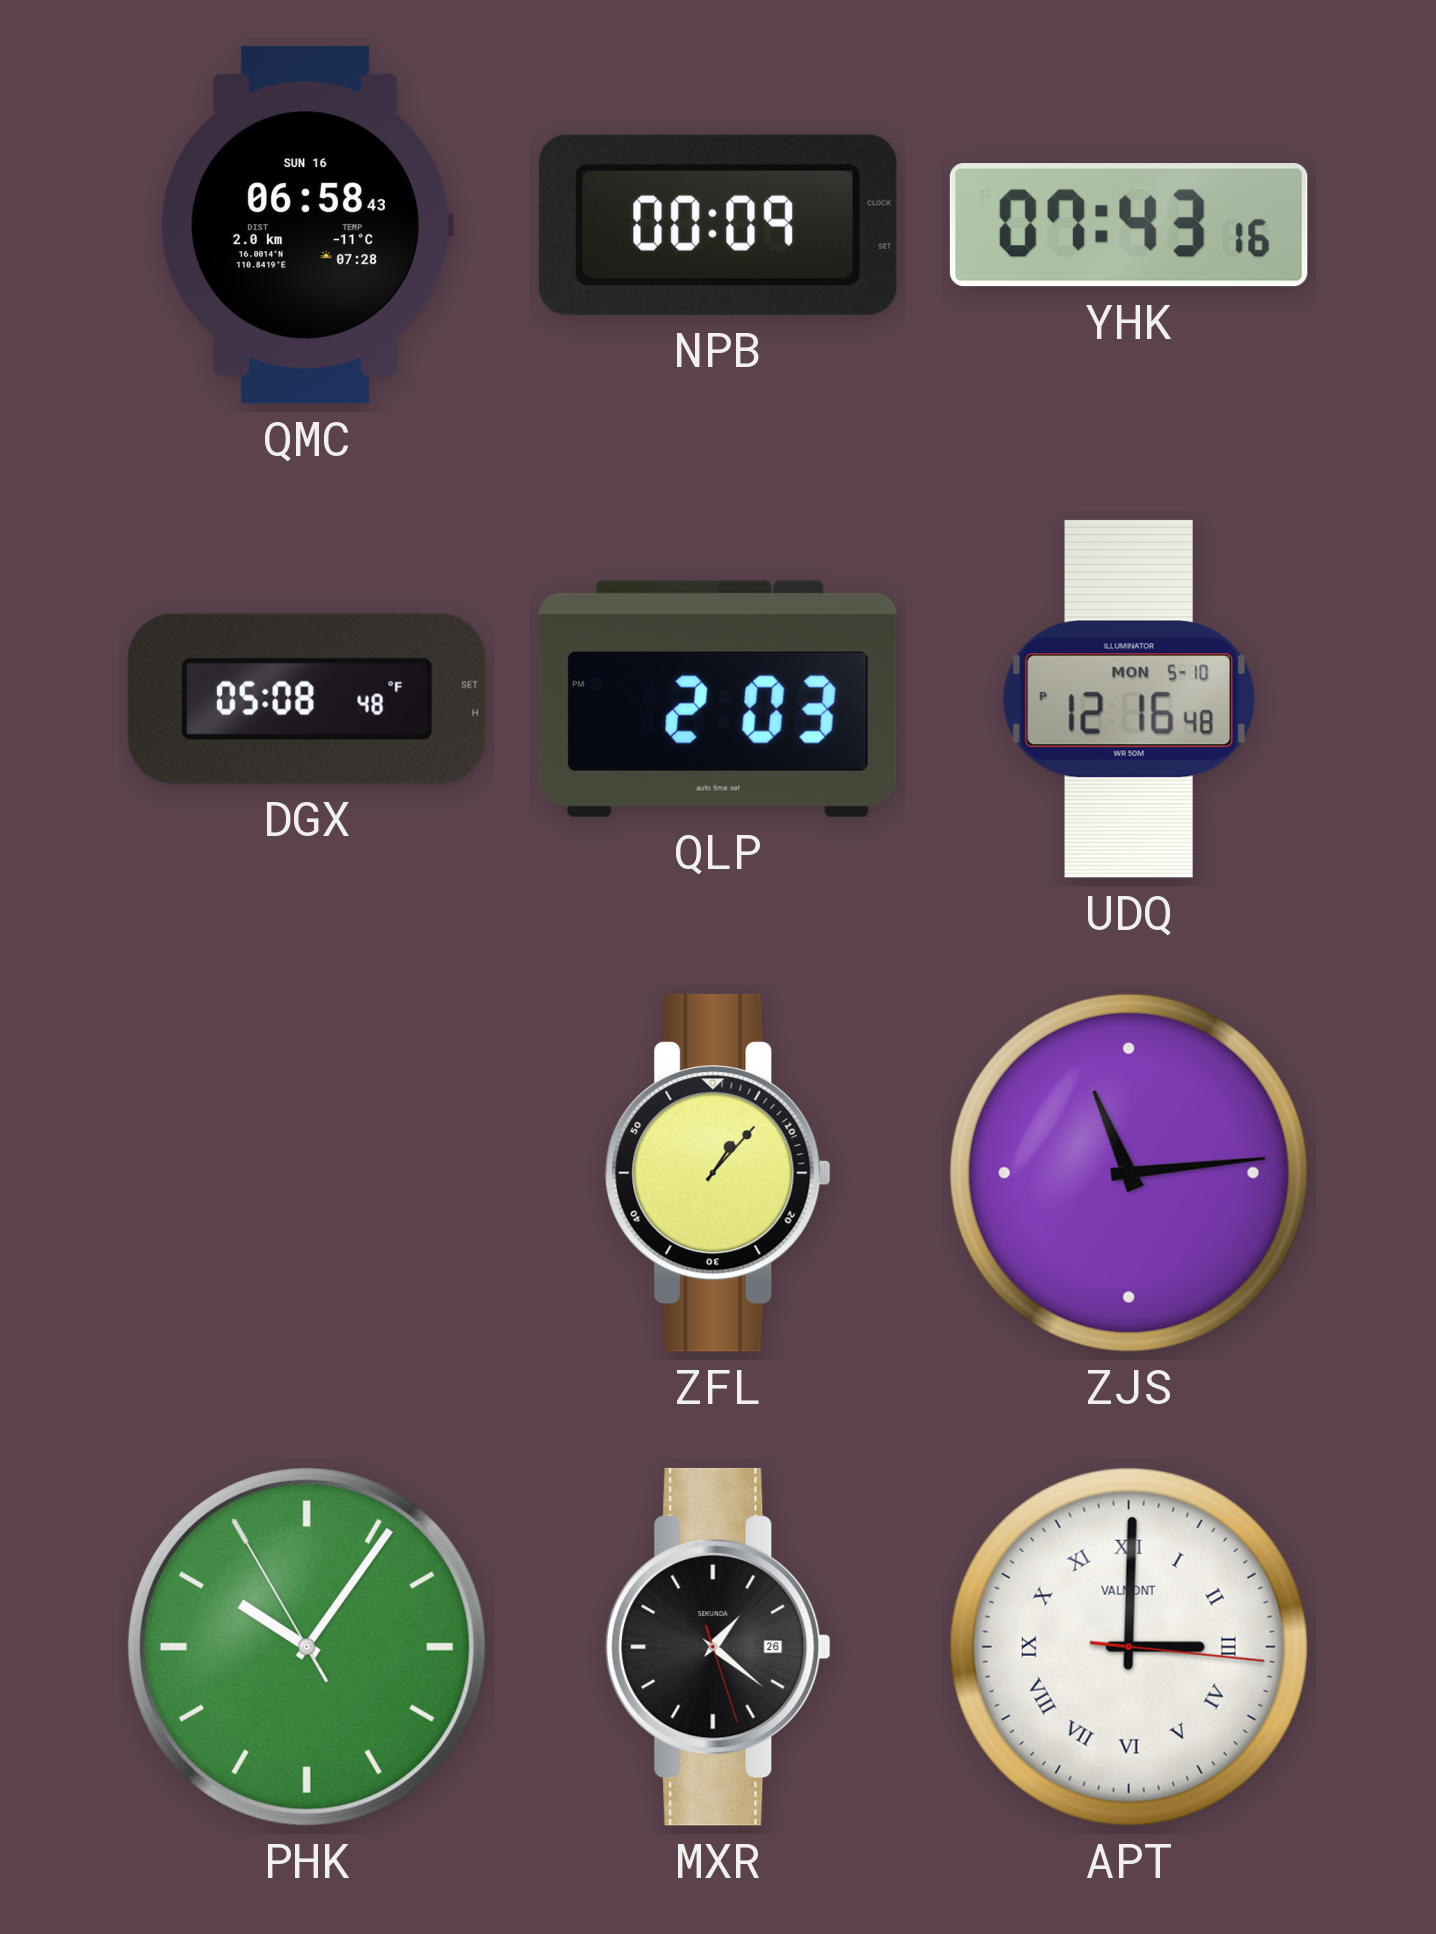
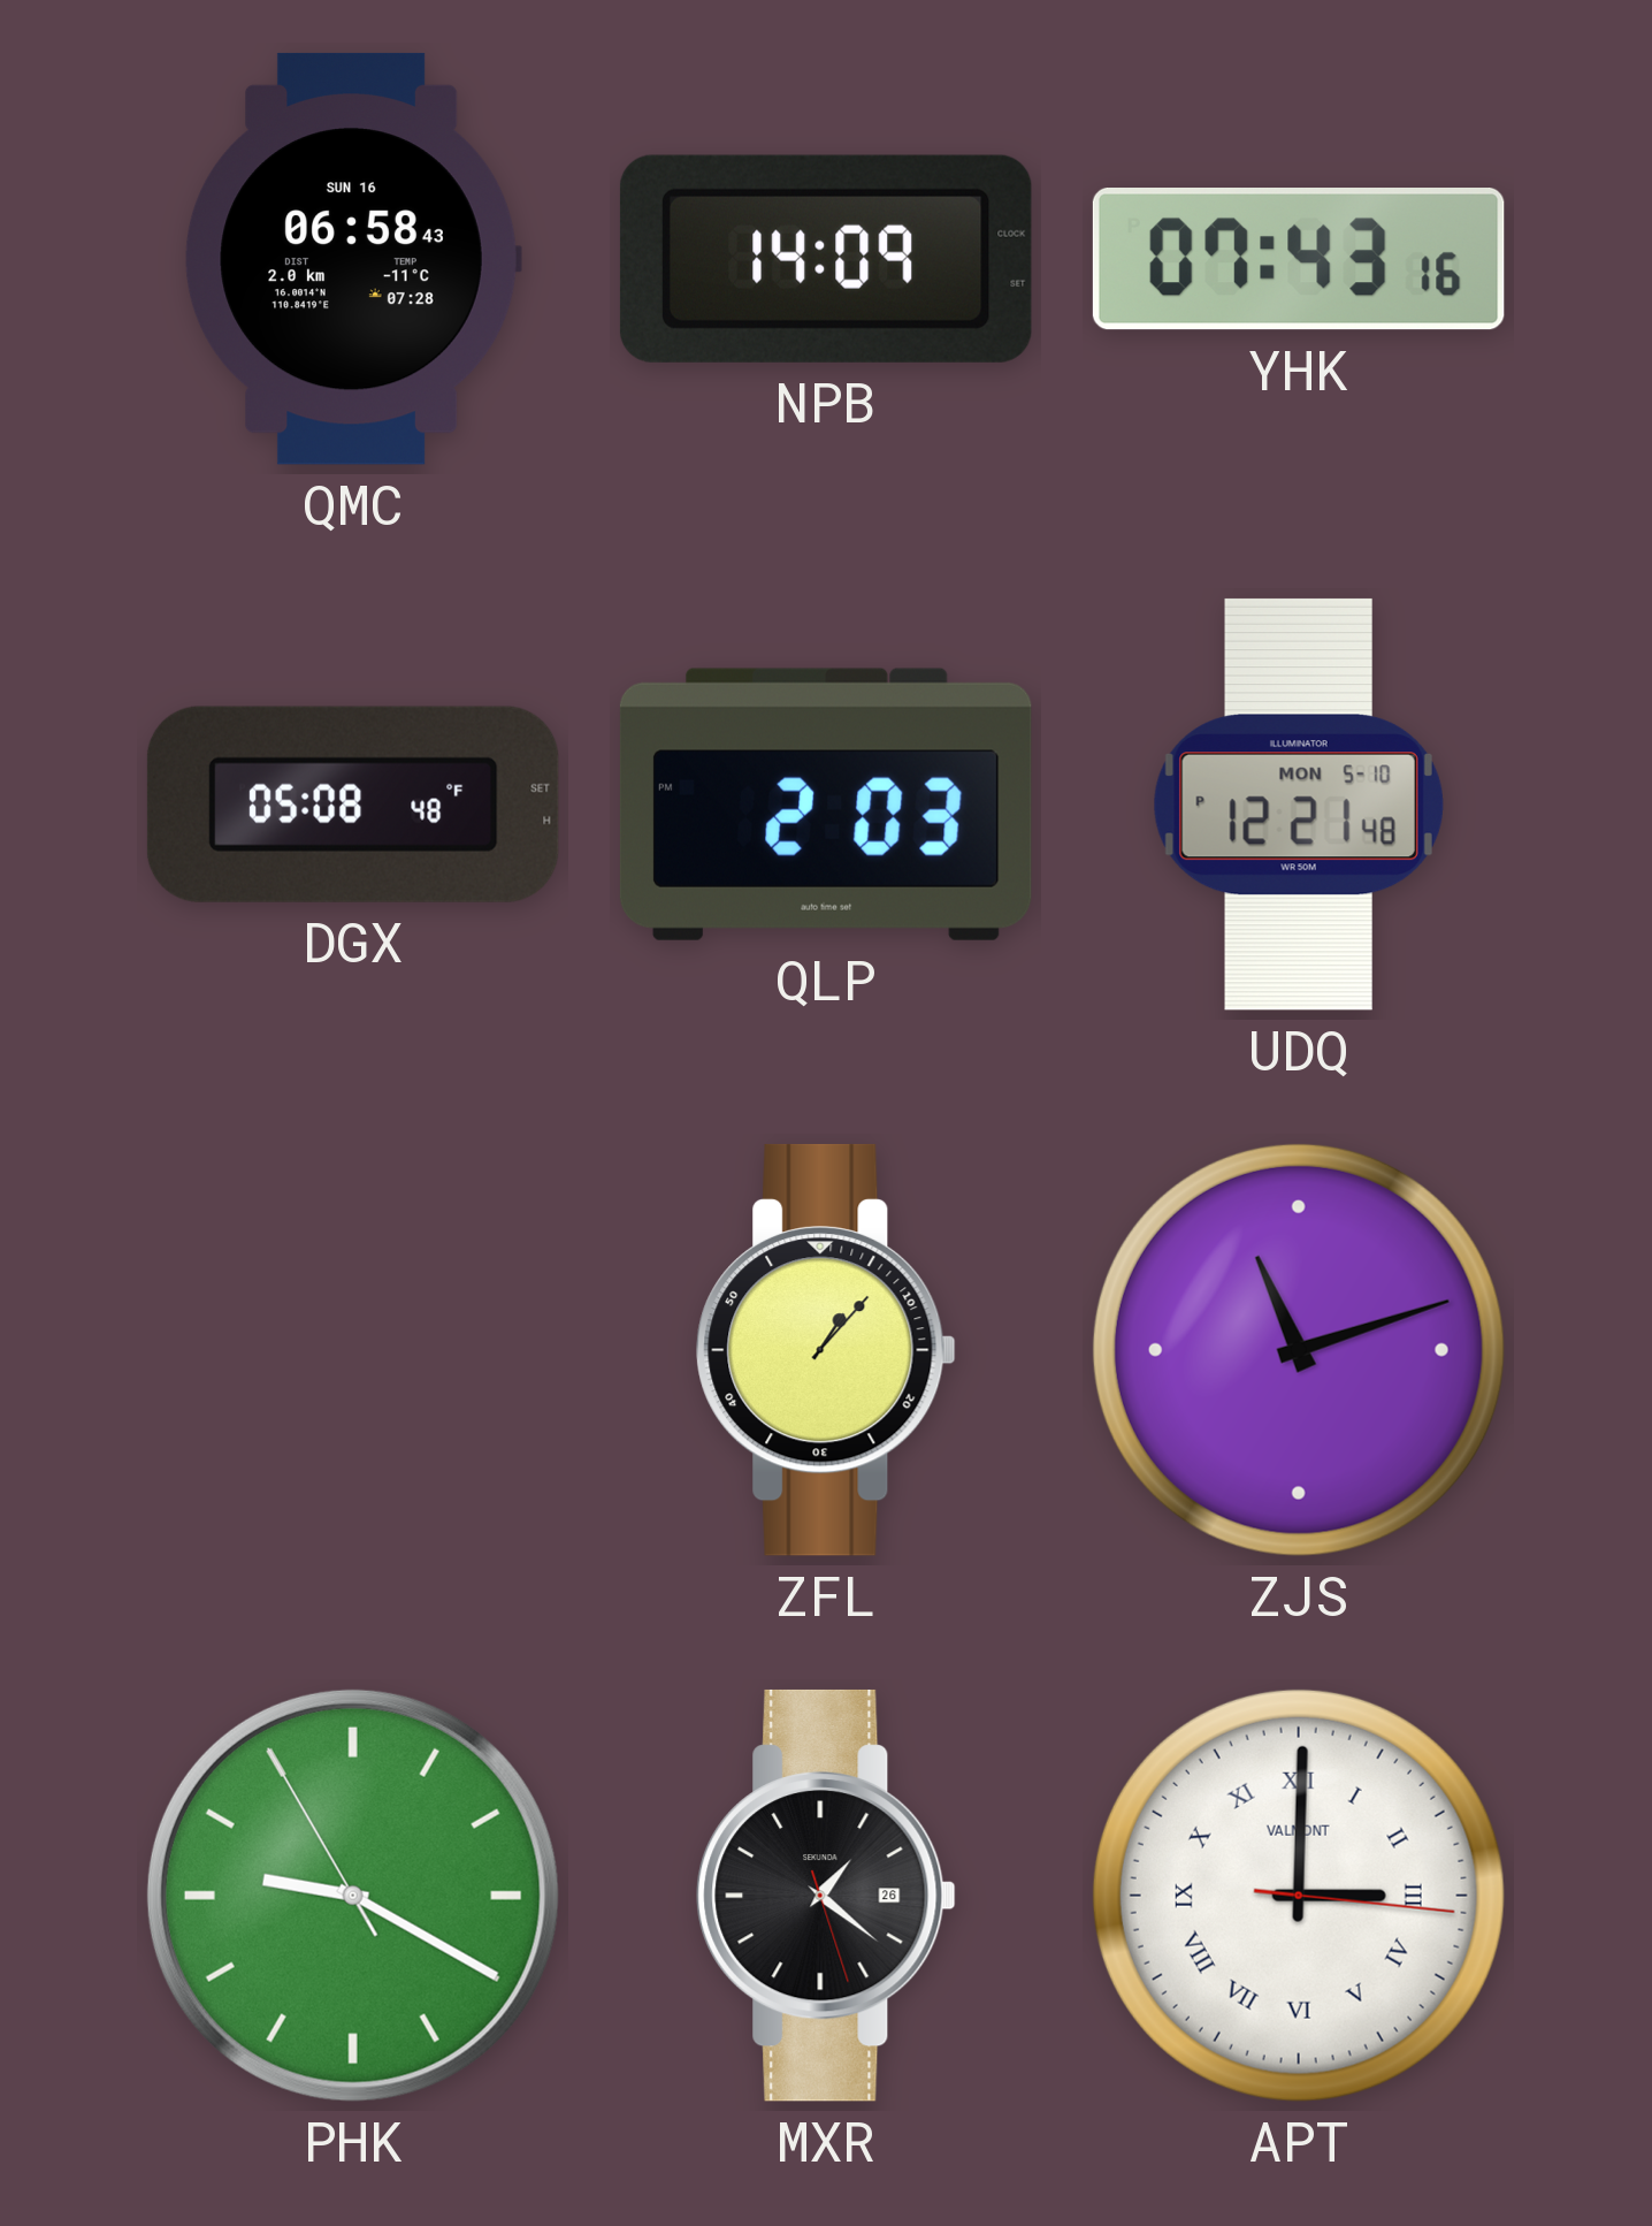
NPB: 00:09 -> 14:09
UDQ: 12:16 -> 12:21
ZJS: 11:14 -> 11:12
PHK: 10:05 -> 9:19
